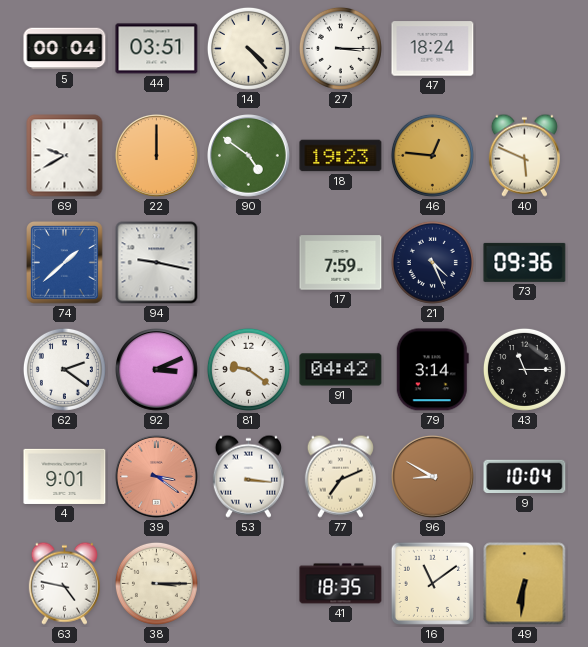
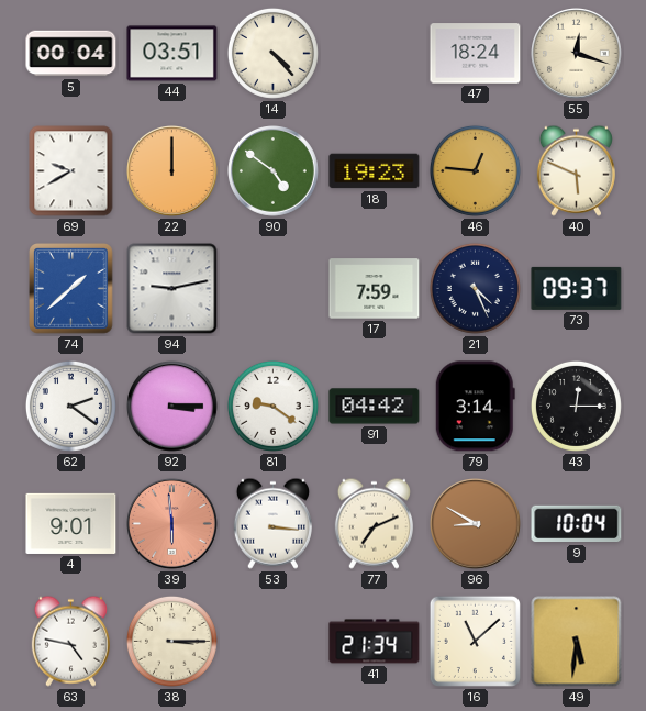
27: 3:15 -> none
55: none -> 12:18
94: 9:17 -> 9:13
73: 09:36 -> 09:37
92: 3:11 -> 3:15
43: 11:15 -> 12:15
39: 3:21 -> 5:59
41: 18:35 -> 21:34
16: 11:09 -> 11:08
49: 6:31 -> 5:31
